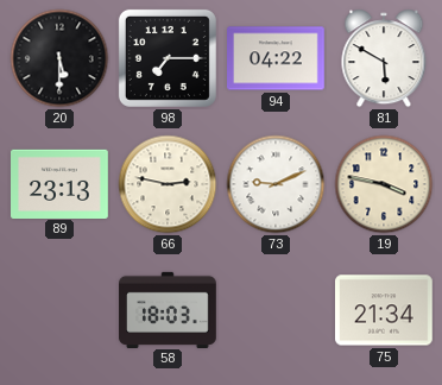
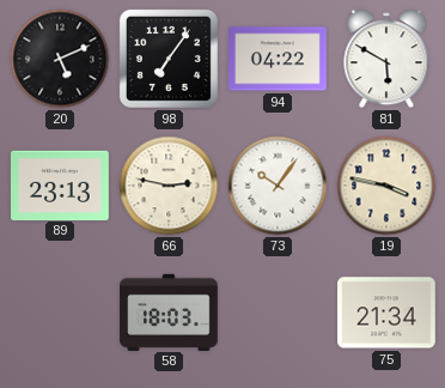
20: 5:30 -> 5:11
98: 7:15 -> 7:06
73: 9:11 -> 10:06
